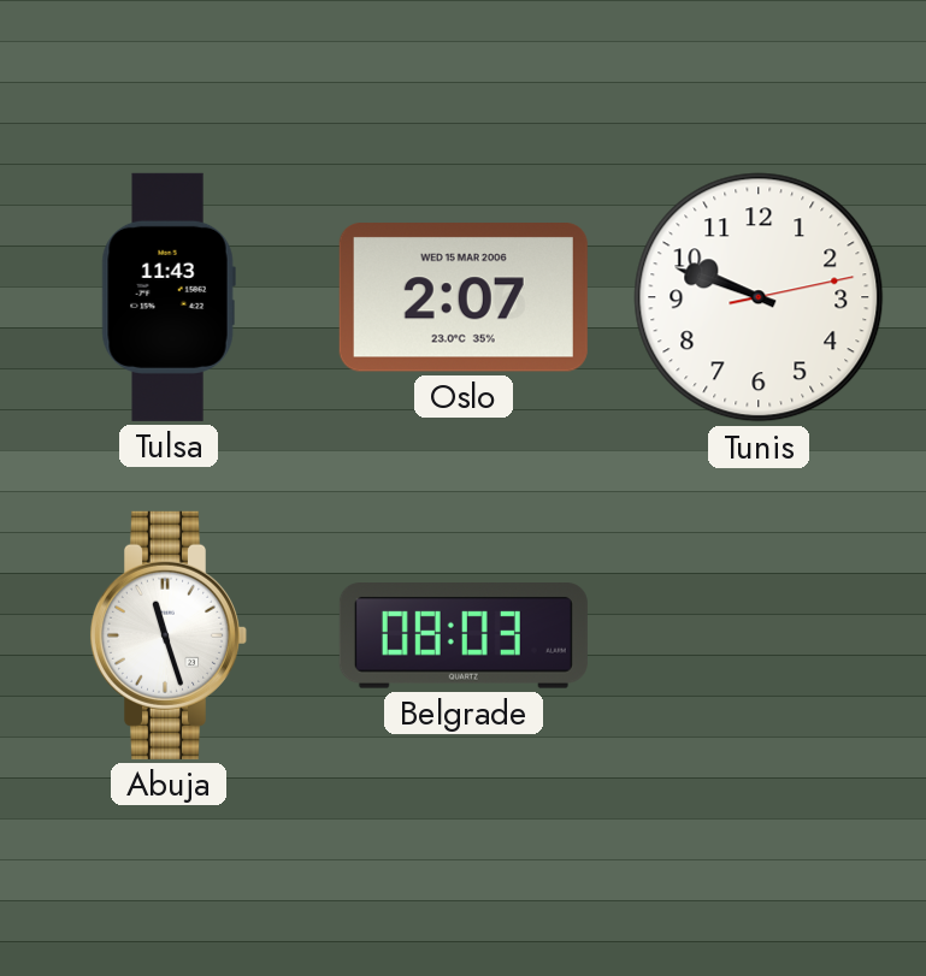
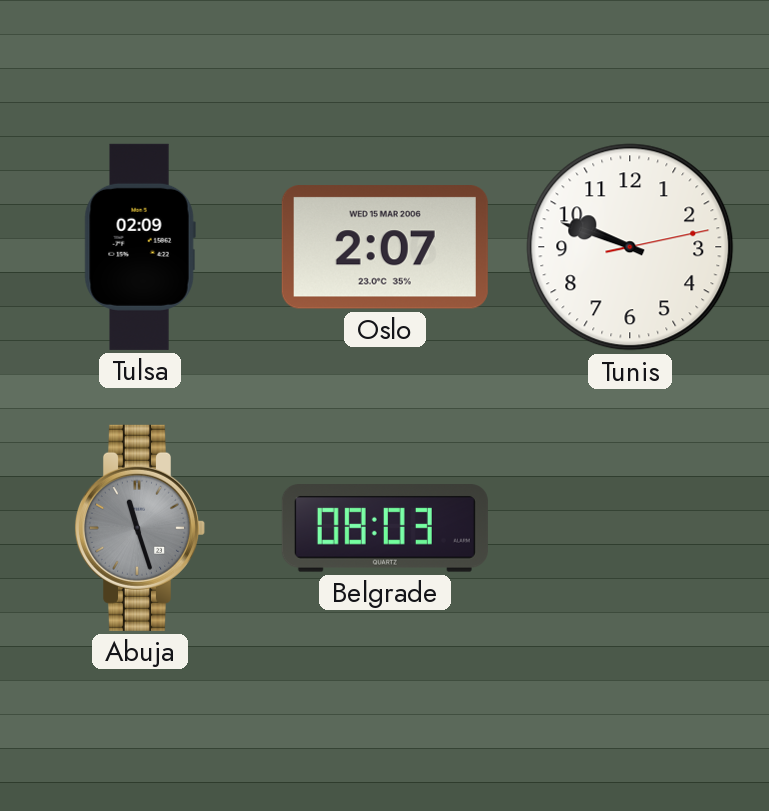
Tulsa: 11:43 -> 02:09
Abuja dial: white -> grey
